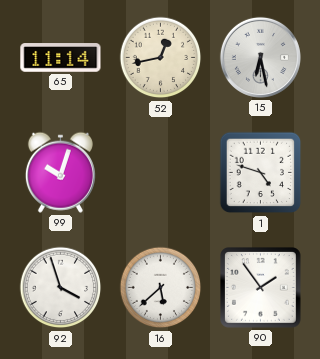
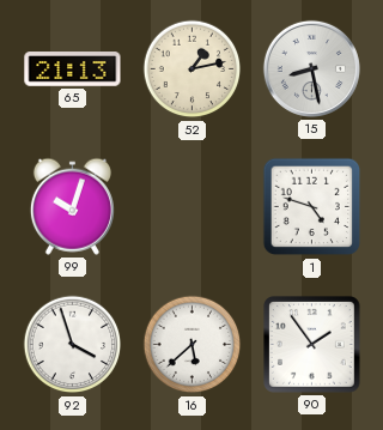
65: 11:14 -> 21:13
52: 12:43 -> 1:13
15: 6:28 -> 8:28
